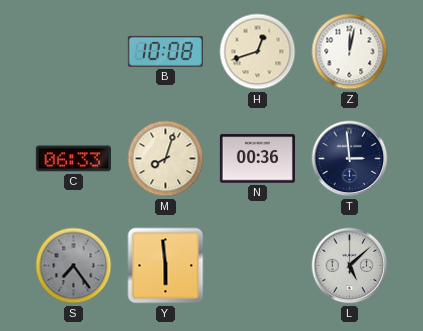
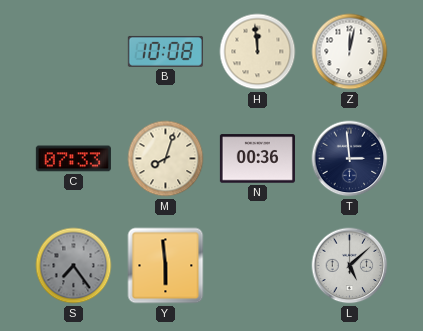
H: 12:42 -> 11:59
C: 06:33 -> 07:33
